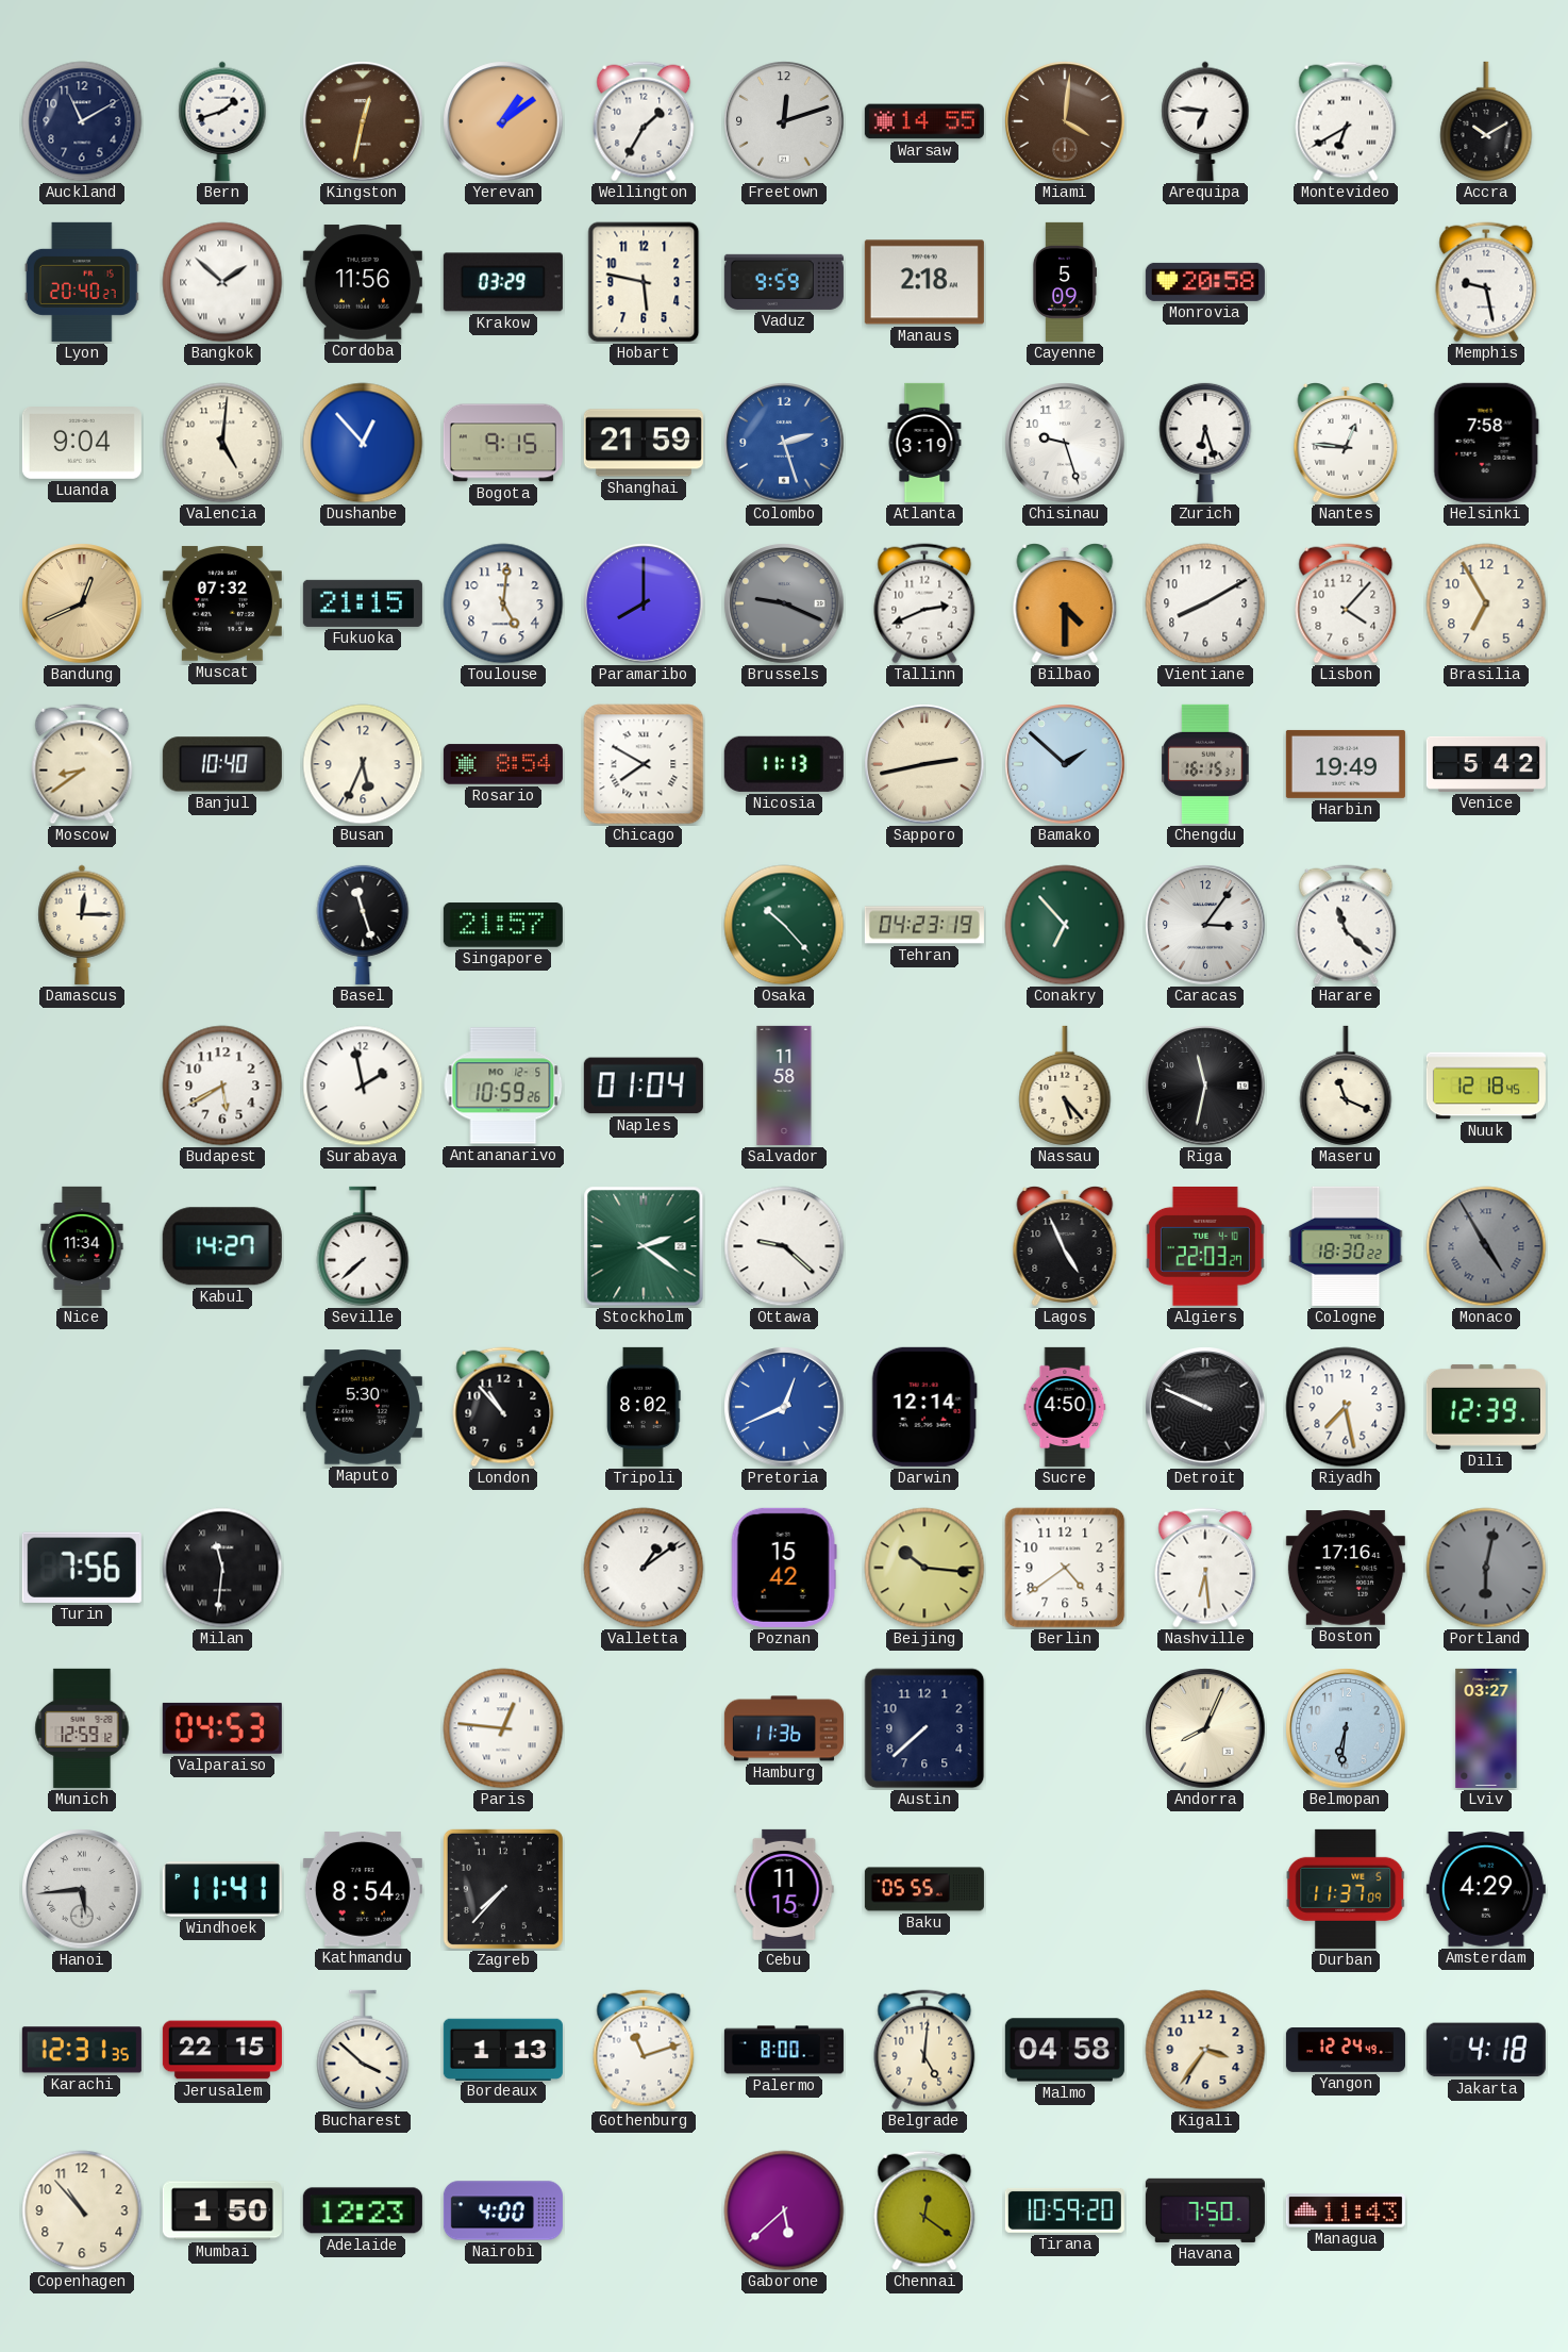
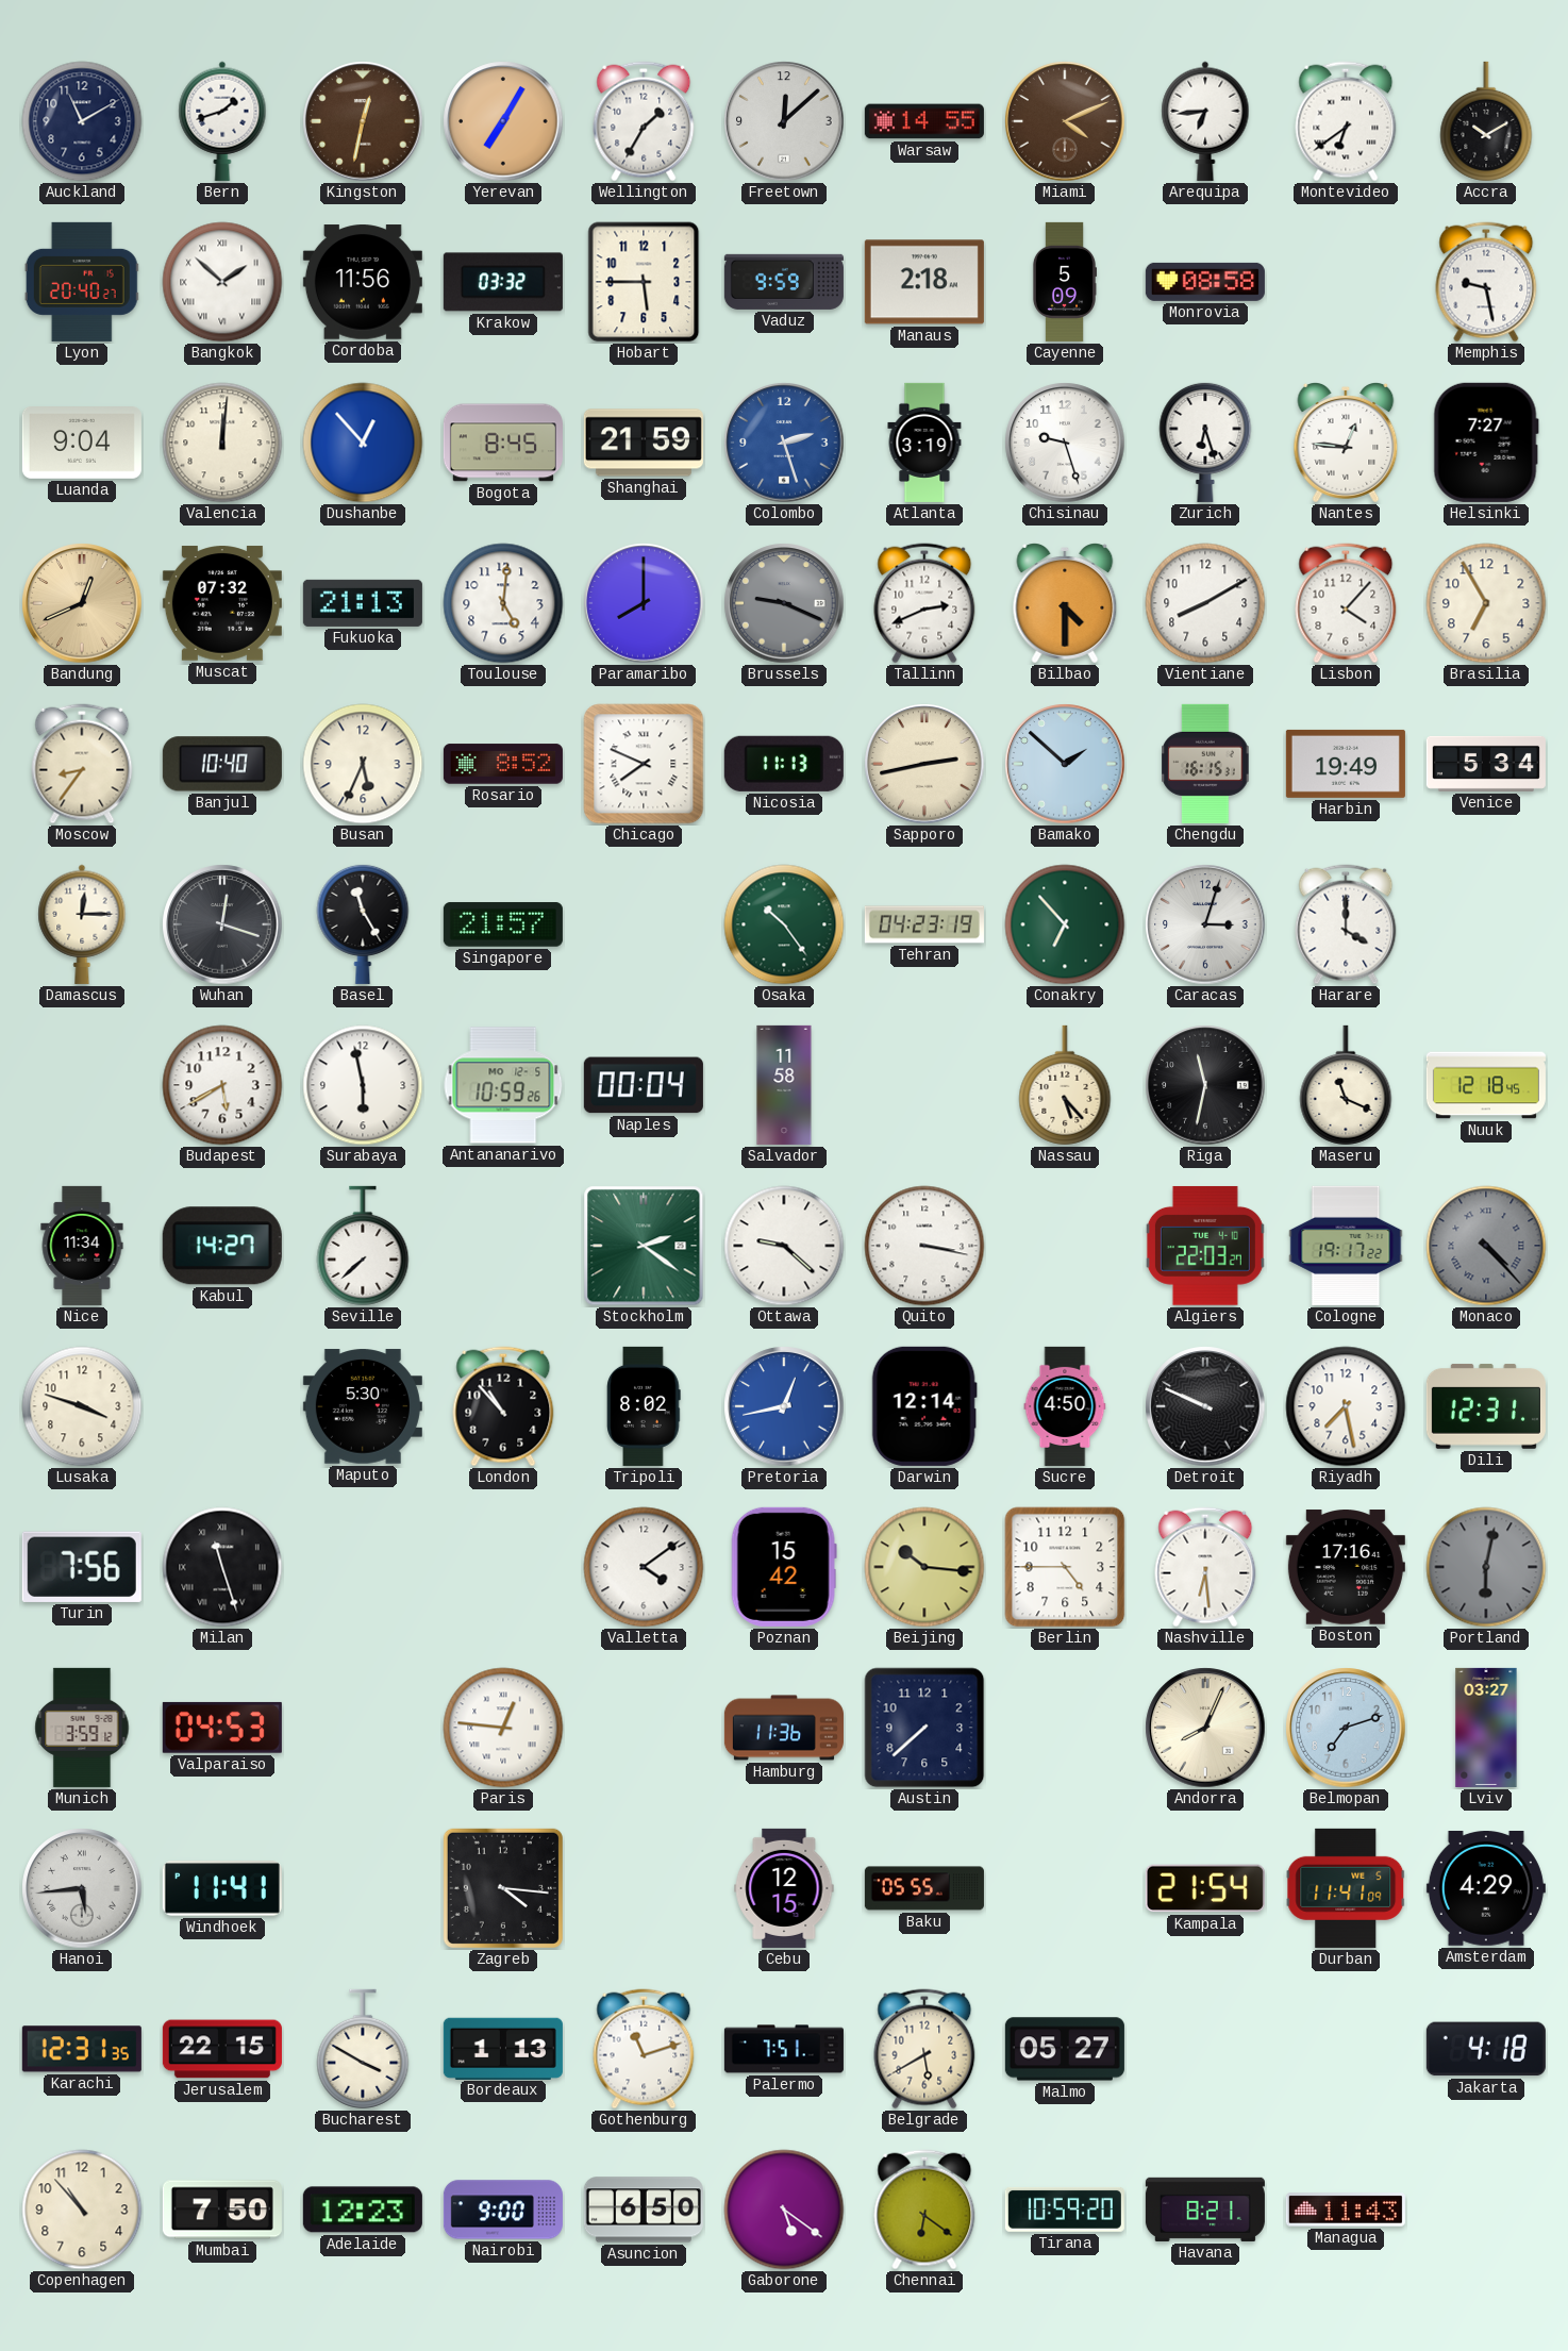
Yerevan: 1:09 -> 7:05
Freetown: 12:12 -> 12:08
Miami: 4:01 -> 4:11
Arequipa: 6:46 -> 6:44
Montevideo: 6:40 -> 6:39
Krakow: 03:29 -> 03:32
Hobart: 5:47 -> 5:45
Monrovia: 20:58 -> 08:58
Valencia: 5:01 -> 12:01
Bogota: 9:15 -> 8:45
Helsinki: 7:58 -> 7:27
Fukuoka: 21:15 -> 21:13
Moscow: 8:39 -> 8:36
Rosario: 8:54 -> 8:52
Chicago: 7:50 -> 7:49
Venice: 5:42 -> 5:34
Wuhan: none -> 12:18
Basel: 11:27 -> 11:25
Osaka: 10:23 -> 10:24
Caracas: 3:06 -> 3:03
Harare: 11:22 -> 4:00
Surabaya: 1:58 -> 5:58
Naples: 01:04 -> 00:04
Quito: none -> 3:17
Lagos: 4:56 -> none
Cologne: 18:30 -> 19:17
Monaco: 4:55 -> 4:23
Lusaka: none -> 3:48
Pretoria: 12:41 -> 12:43
Dili: 12:39 -> 12:31
Milan: 11:31 -> 11:27
Valletta: 1:09 -> 4:09
Berlin: 4:39 -> 4:45
Munich: 12:59 -> 3:59
Belmopan: 6:31 -> 7:12
Kathmandu: 8:54 -> none
Zagreb: 7:37 -> 4:16
Cebu: 11:15 -> 12:15
Kampala: none -> 21:54
Durban: 11:37 -> 11:41
Bucharest: 3:52 -> 3:50
Palermo: 8:00 -> 7:51
Belgrade: 5:01 -> 5:40
Malmo: 04:58 -> 05:27
Kigali: 3:36 -> none
Yangon: 12:24 -> none
Mumbai: 1:50 -> 7:50
Nairobi: 4:00 -> 9:00
Asuncion: none -> 6:50
Gaborone: 5:38 -> 5:21
Chennai: 12:21 -> 6:21
Havana: 7:50 -> 8:21
